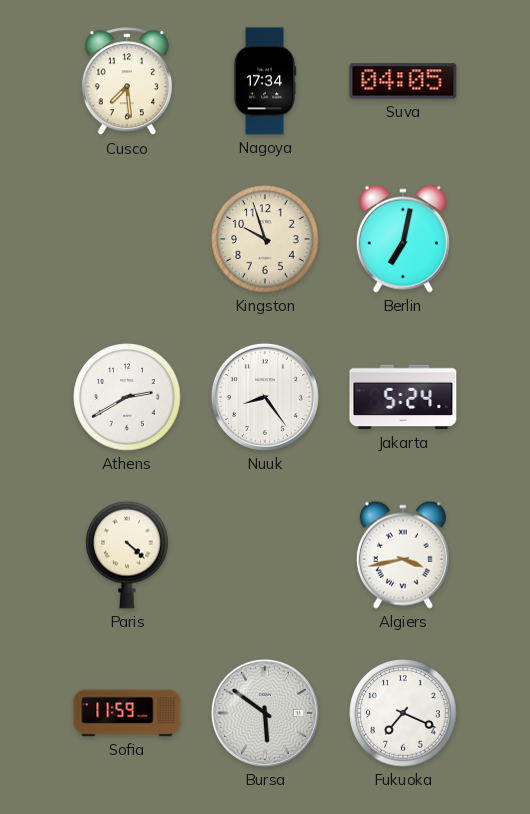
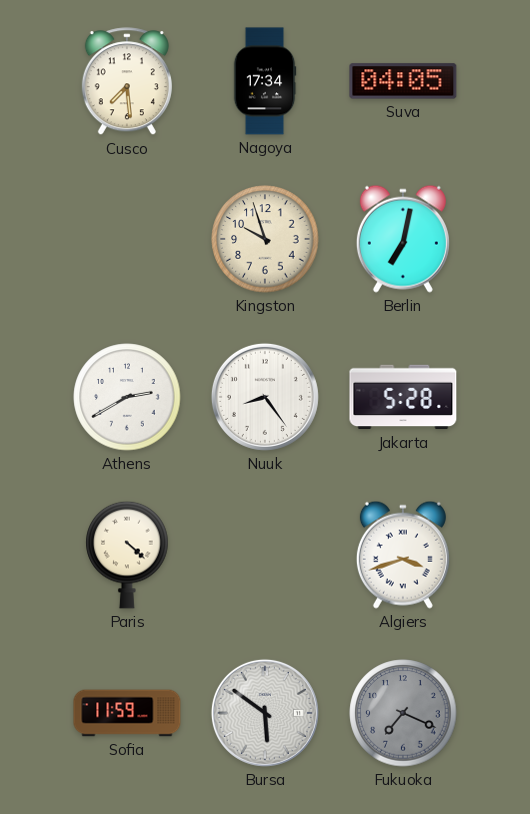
Jakarta: 5:24 -> 5:28
Algiers: 3:43 -> 3:42
Fukuoka dial: white -> grey
